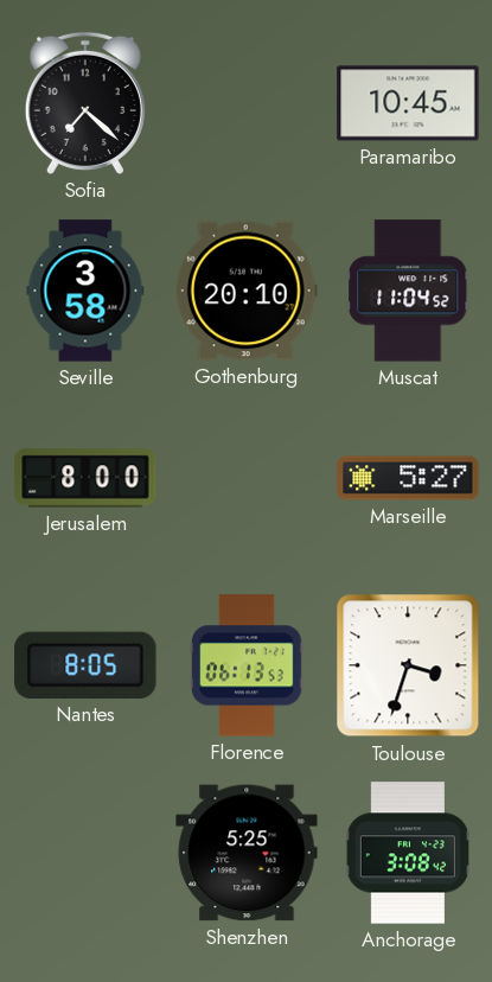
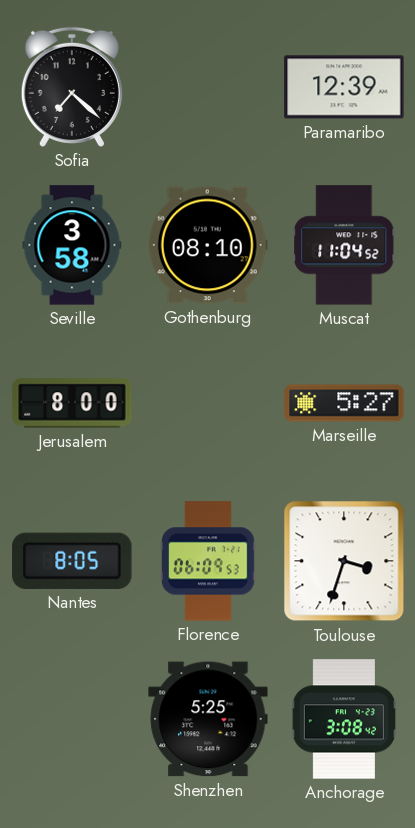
Paramaribo: 10:45 -> 12:39
Gothenburg: 20:10 -> 08:10
Florence: 06:13 -> 06:09
